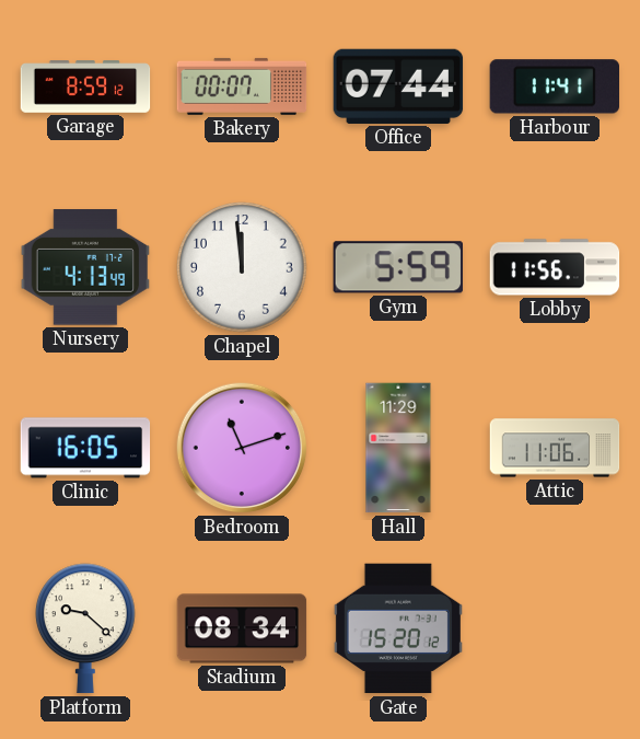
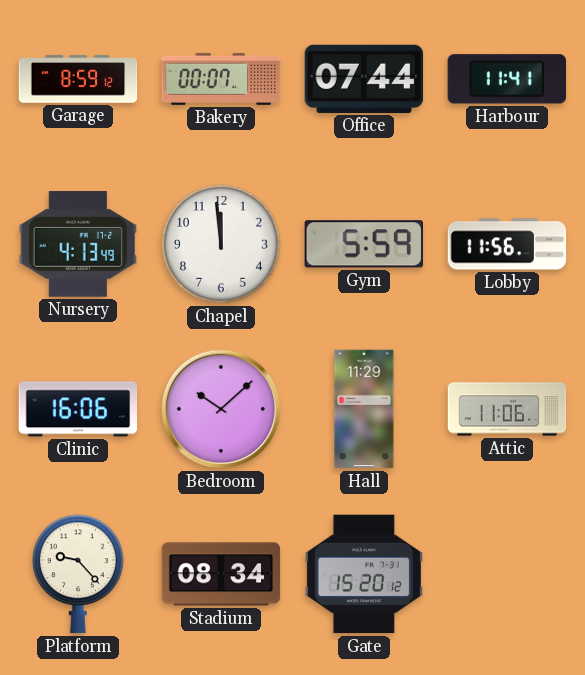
Clinic: 16:05 -> 16:06
Bedroom: 11:12 -> 10:08
Platform: 9:22 -> 9:23
